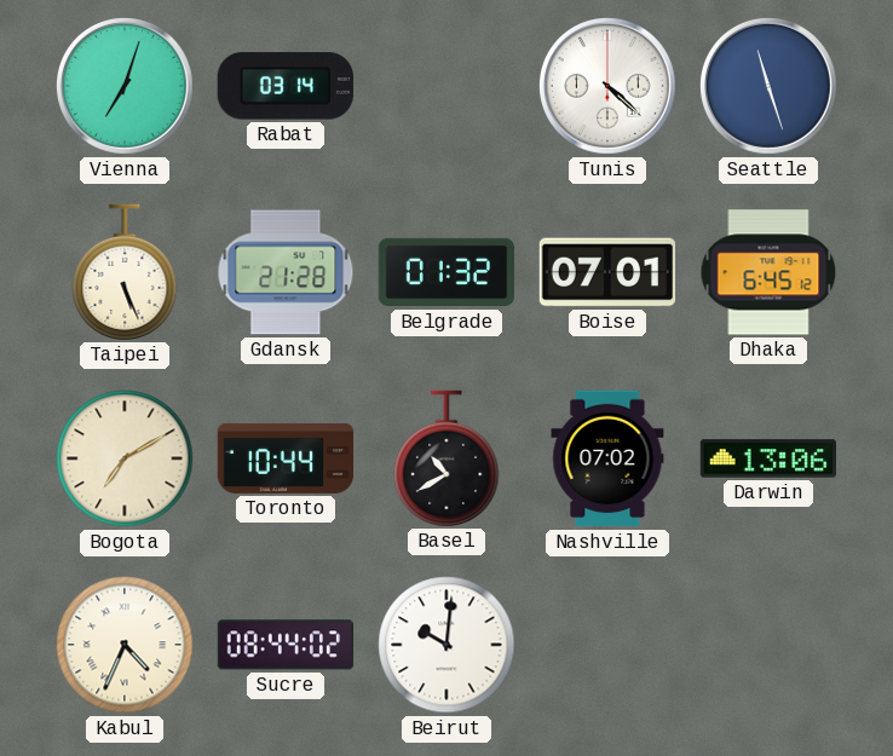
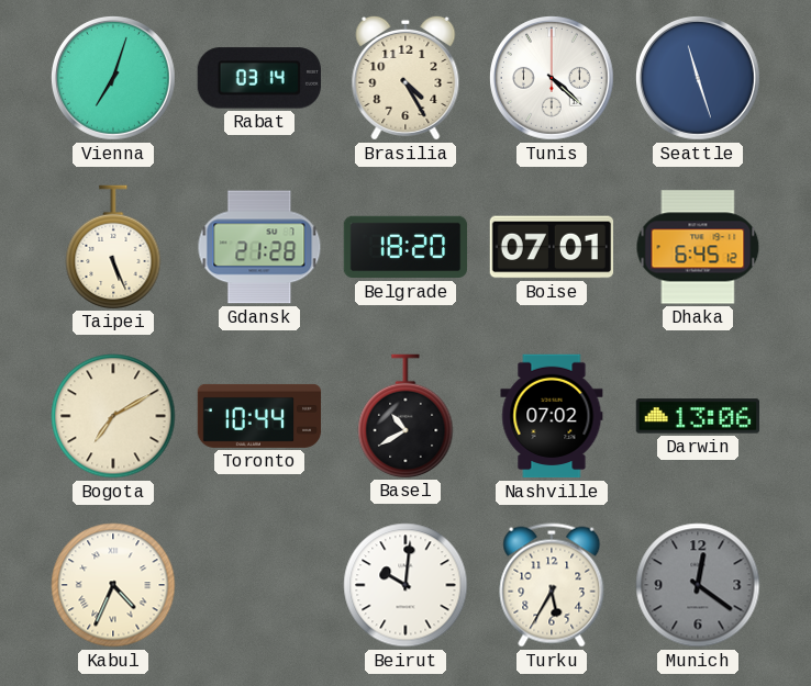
Brasilia: none -> 4:25
Belgrade: 01:32 -> 18:20
Sucre: 08:44 -> none
Turku: none -> 5:35
Munich: none -> 12:21
